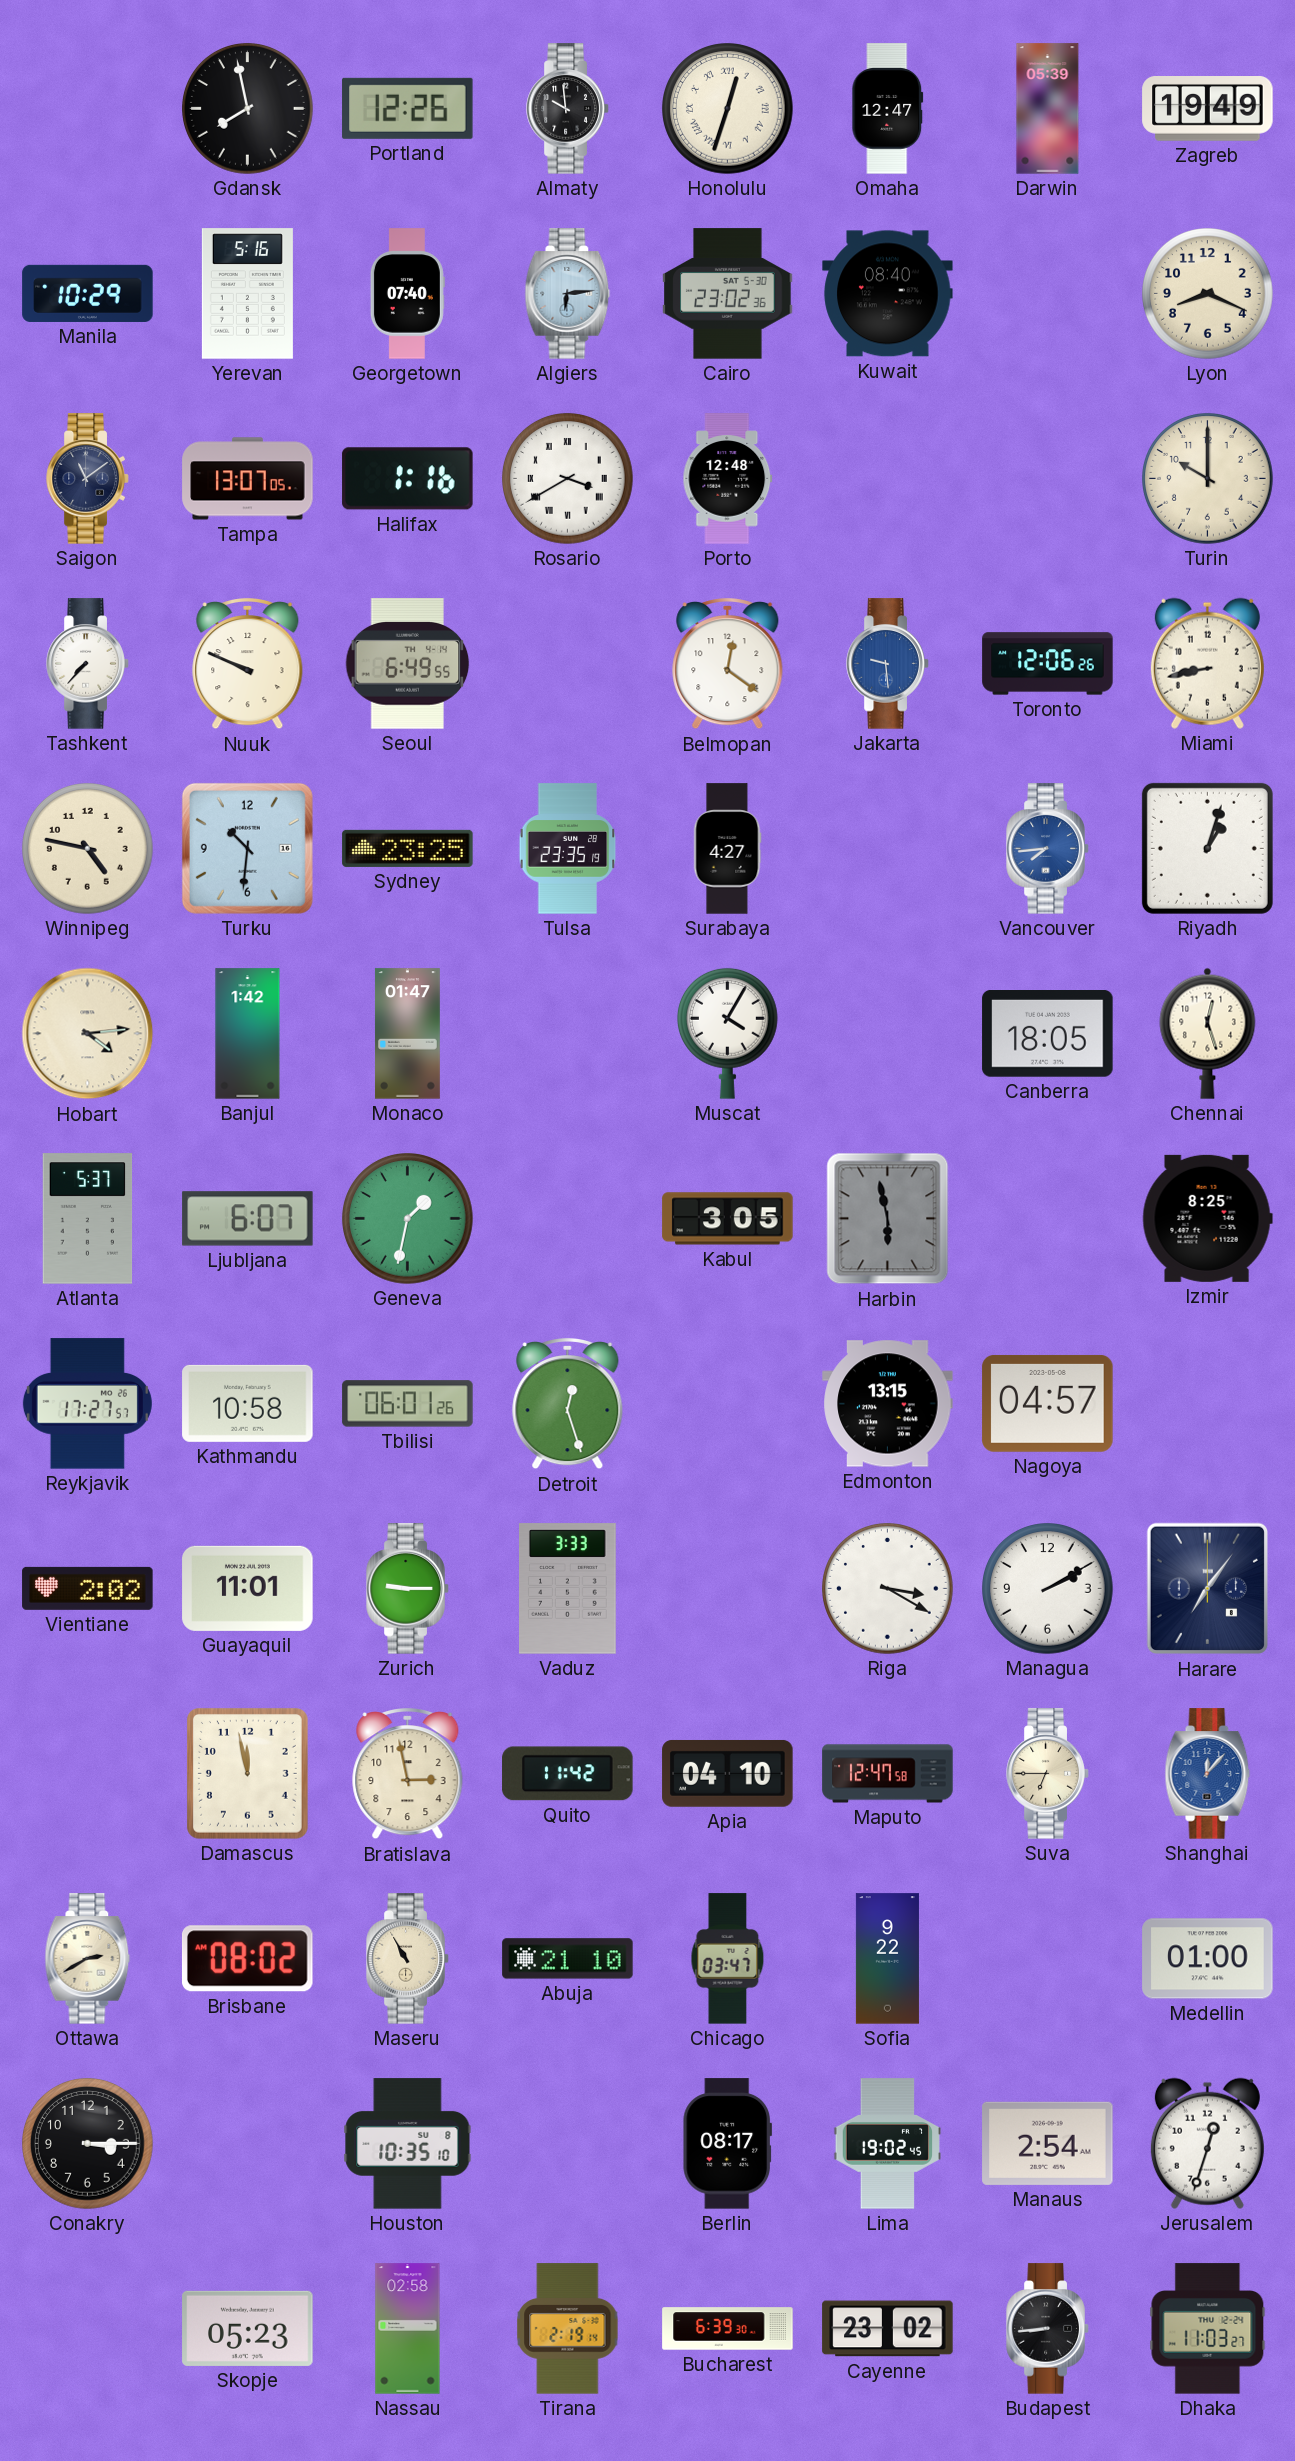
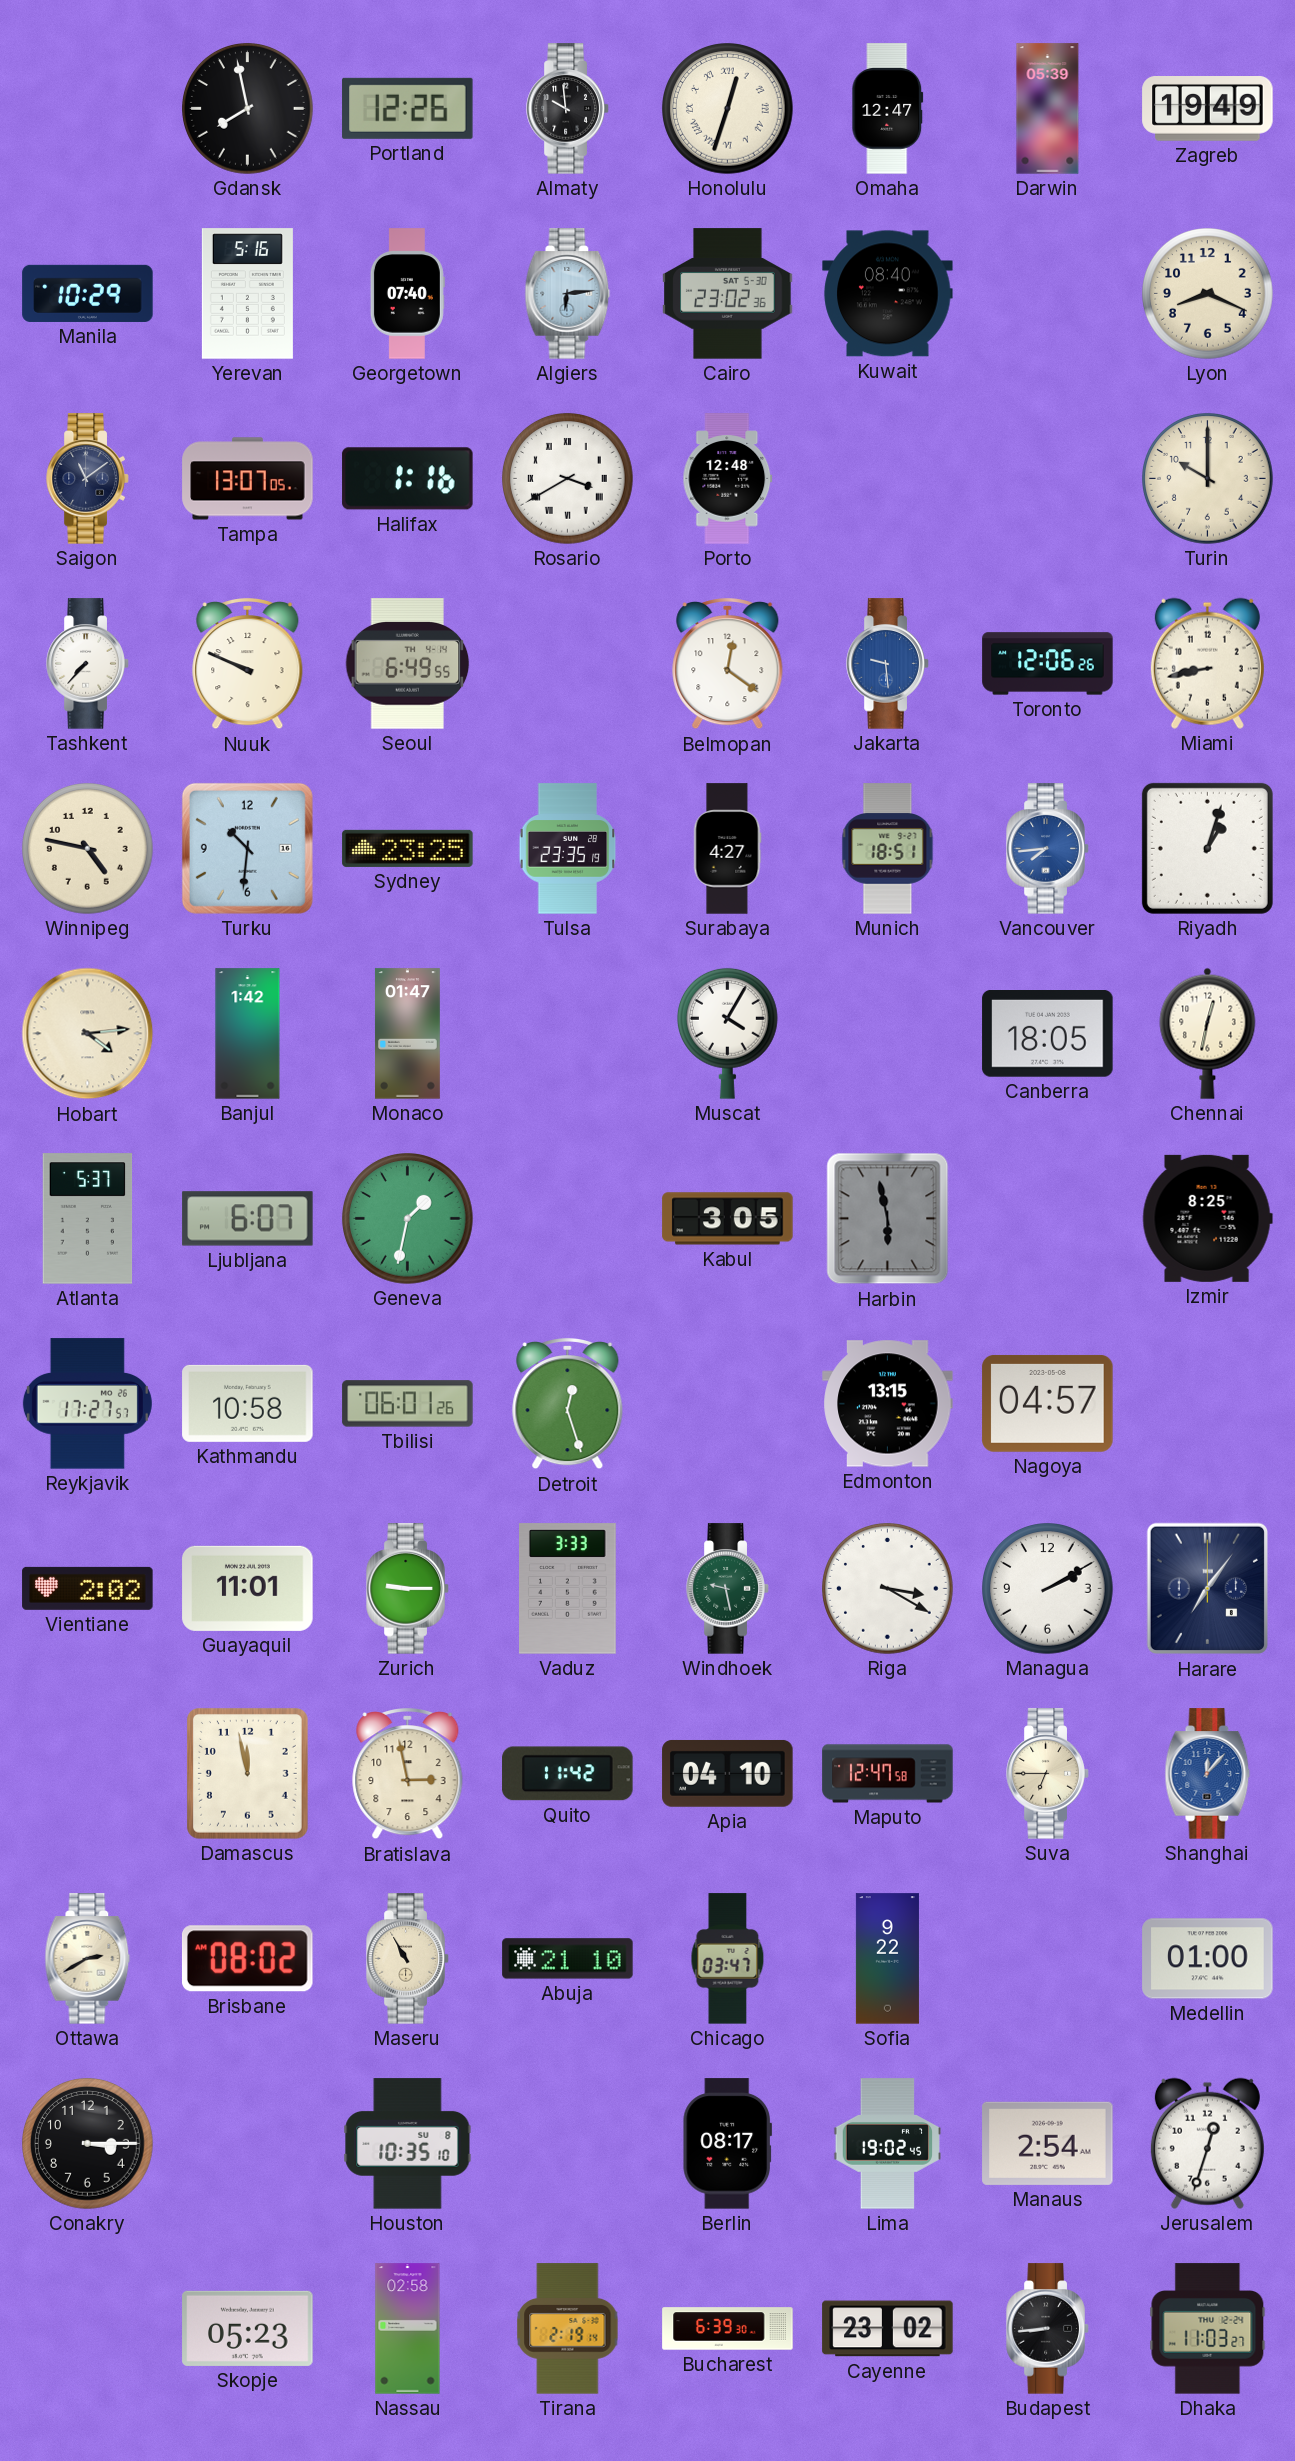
Munich: none -> 18:51
Chennai: 12:27 -> 12:32
Windhoek: none -> 9:28
